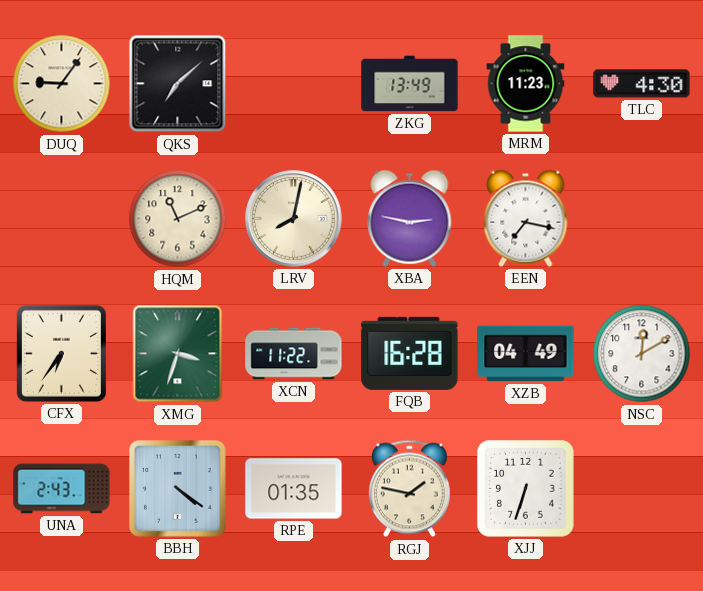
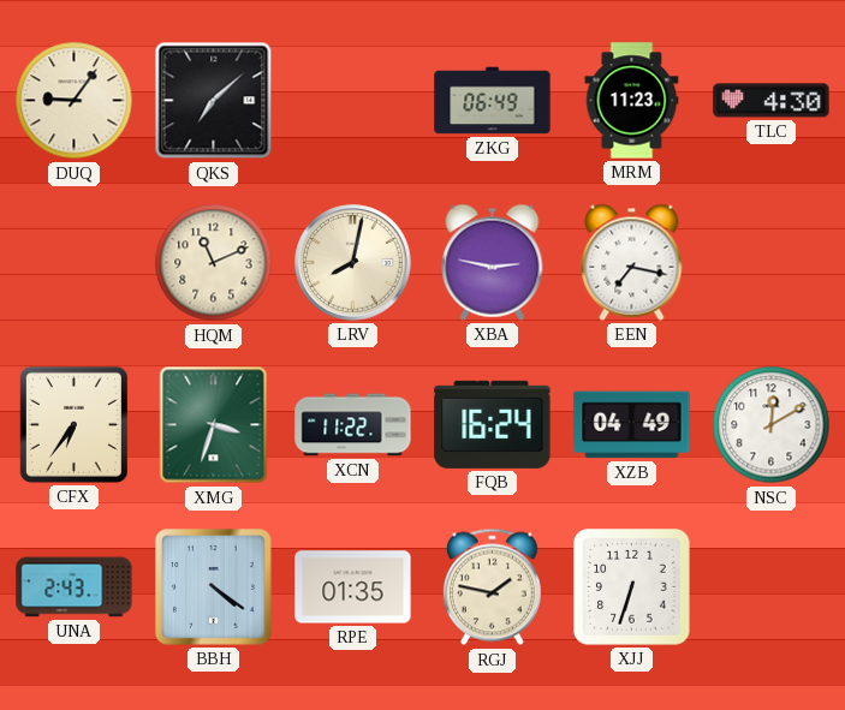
ZKG: 13:49 -> 06:49
FQB: 16:28 -> 16:24
